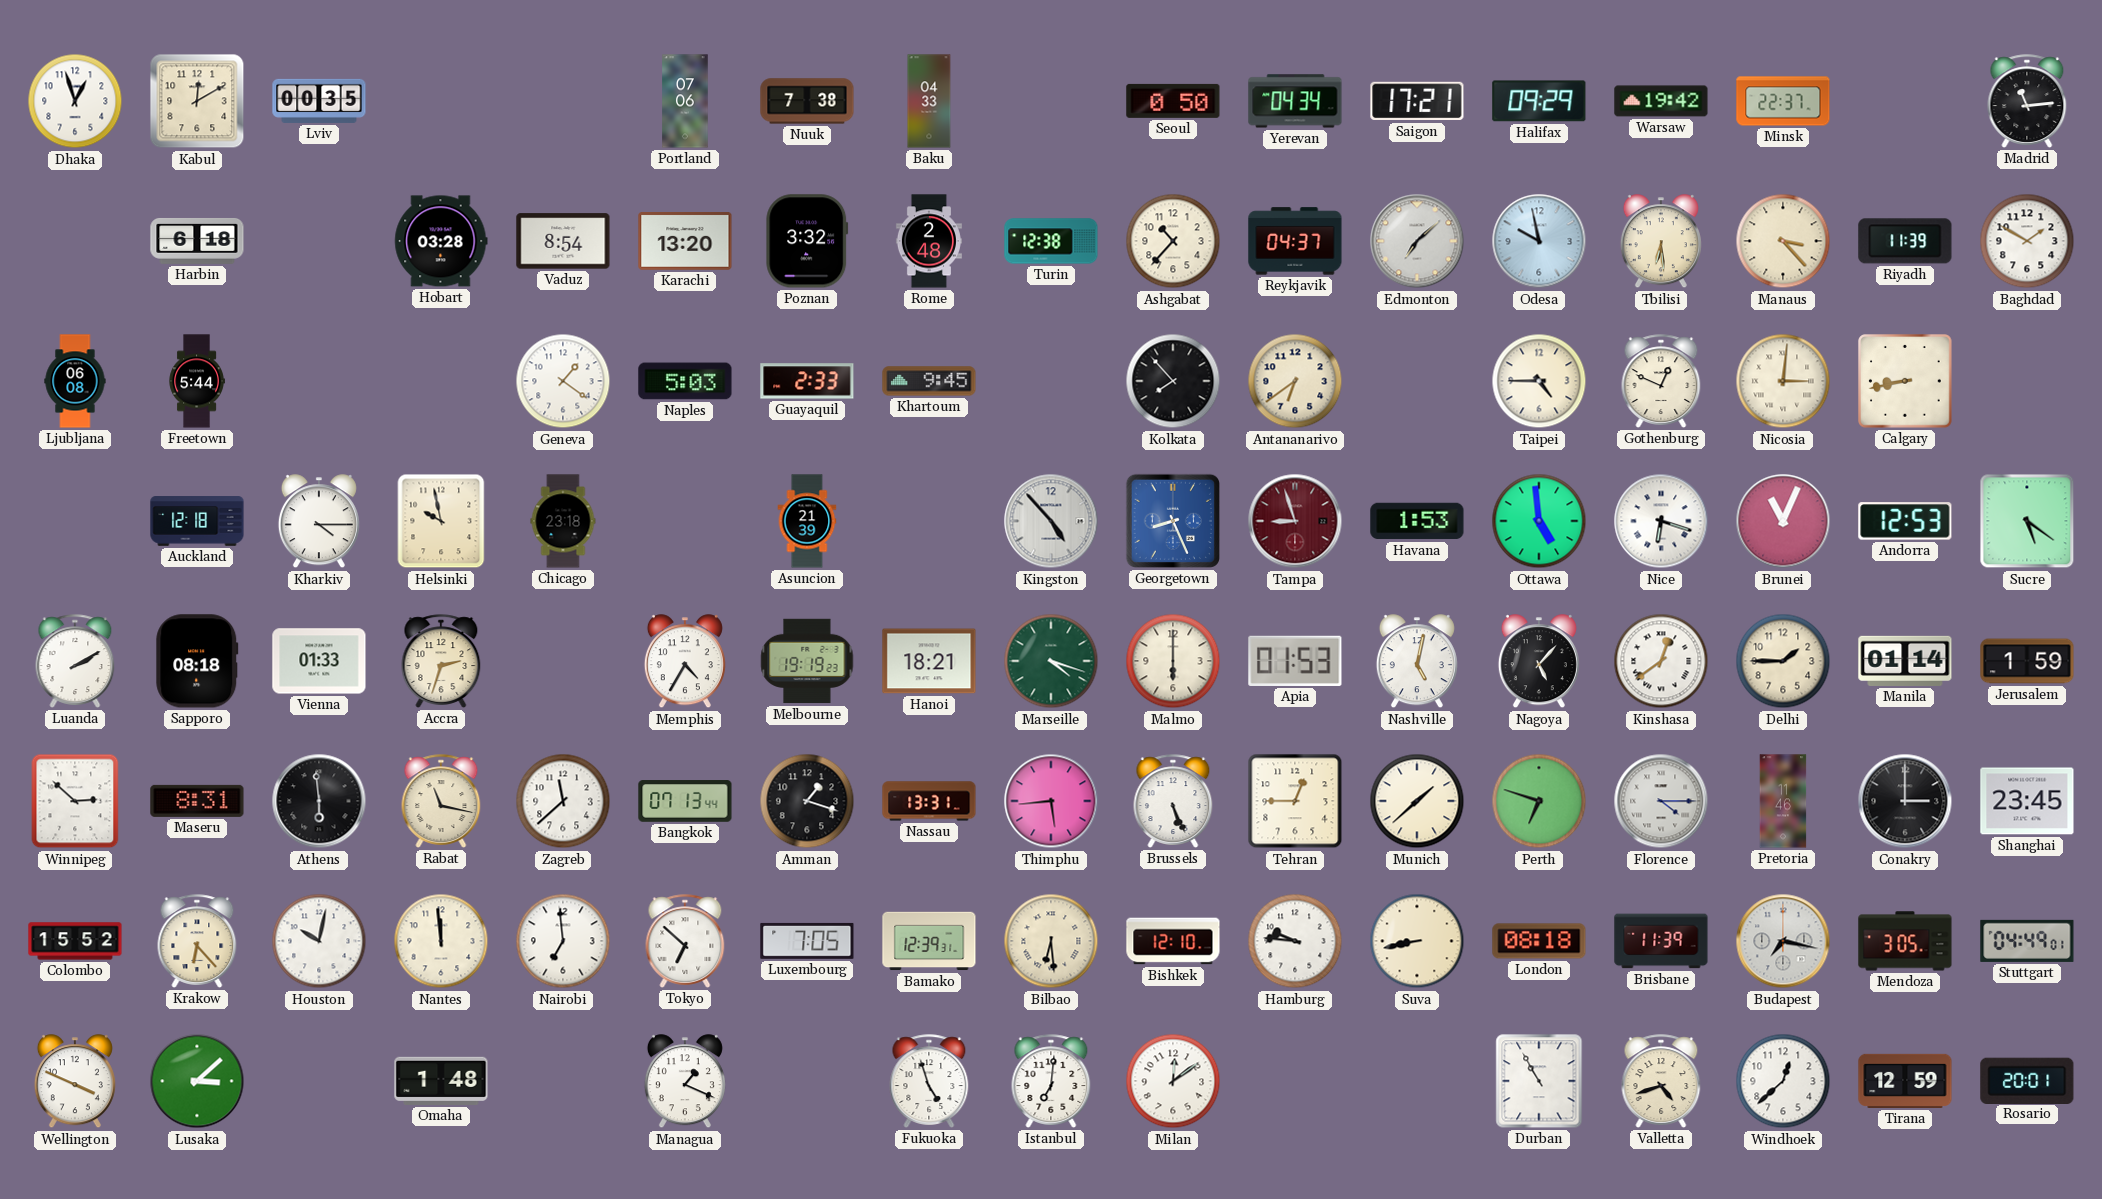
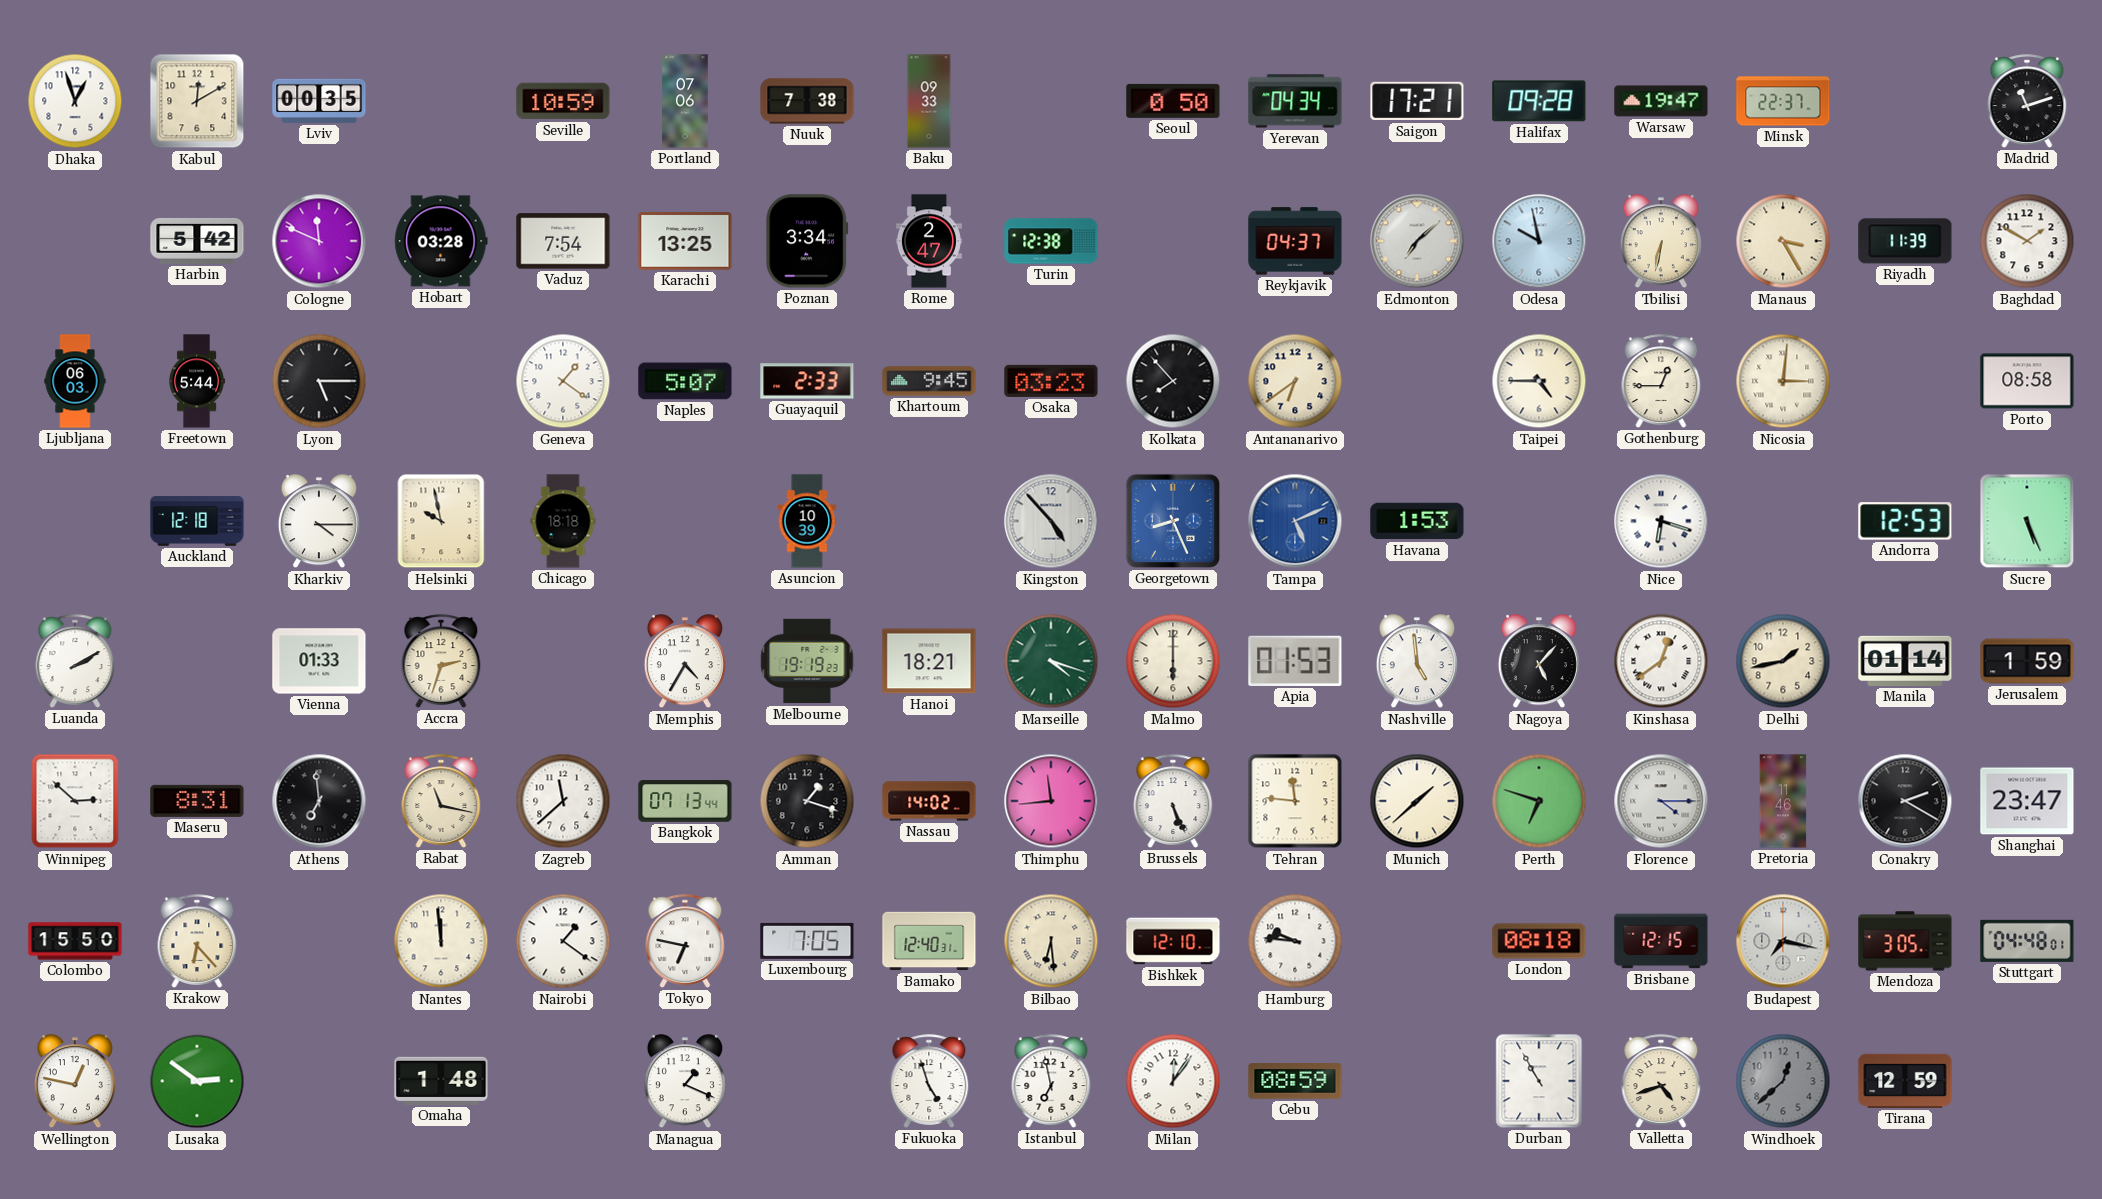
Seville: none -> 10:59
Baku: 04:33 -> 09:33
Halifax: 09:29 -> 09:28
Warsaw: 19:42 -> 19:47
Madrid: 11:14 -> 11:12
Harbin: 6:18 -> 5:42
Cologne: none -> 11:49
Vaduz: 8:54 -> 7:54
Karachi: 13:20 -> 13:25
Poznan: 3:32 -> 3:34
Rome: 2:48 -> 2:47
Ashgabat: 10:37 -> none
Tbilisi: 6:29 -> 6:32
Manaus: 3:23 -> 3:25
Ljubljana: 06:08 -> 06:03
Lyon: none -> 5:15
Naples: 5:03 -> 5:07
Osaka: none -> 03:23
Gothenburg: 12:49 -> 12:45
Calgary: 8:43 -> none
Porto: none -> 08:58
Chicago: 23:18 -> 18:18
Asuncion: 21:39 -> 10:39
Tampa: 8:57 -> 5:11
Tampa dial: burgundy -> blue
Ottawa: 4:59 -> none
Brunei: 11:04 -> none
Sucre: 5:21 -> 5:26
Sapporo: 08:18 -> none
Nashville: 5:02 -> 4:59
Delhi: 1:45 -> 1:43
Athens: 5:59 -> 6:59
Nassau: 13:31 -> 14:02
Thimphu: 5:44 -> 11:44
Tehran: 12:45 -> 11:46
Conakry: 3:00 -> 2:20
Shanghai: 23:45 -> 23:47
Colombo: 15:52 -> 15:50
Houston: 10:02 -> none
Nairobi: 6:59 -> 1:21
Tokyo: 6:52 -> 6:47
Bamako: 12:39 -> 12:40
Suva: 8:43 -> none
Brisbane: 11:39 -> 12:15
Stuttgart: 04:49 -> 04:48
Wellington: 3:49 -> 12:47
Lusaka: 3:08 -> 2:51
Istanbul: 7:01 -> 6:58
Milan: 12:09 -> 12:06
Cebu: none -> 08:59
Windhoek dial: white -> grey
Rosario: 20:01 -> none
